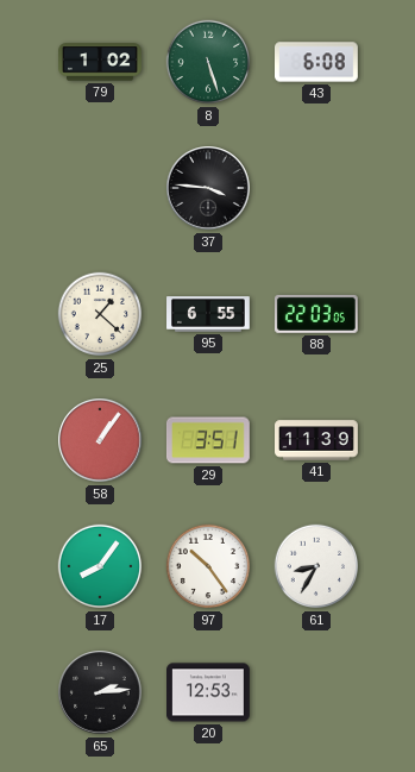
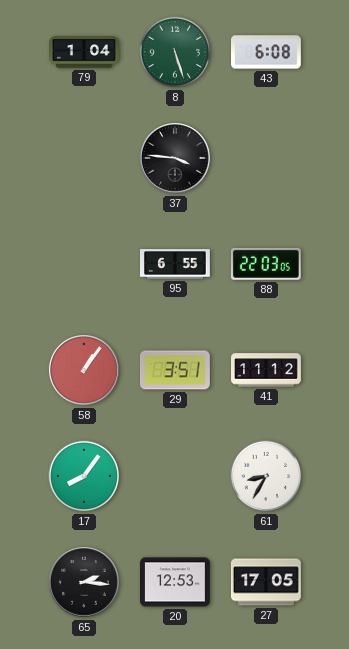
79: 1:02 -> 1:04
25: 1:22 -> none
41: 11:39 -> 11:12
97: 10:24 -> none
65: 2:14 -> 2:16
27: none -> 17:05
